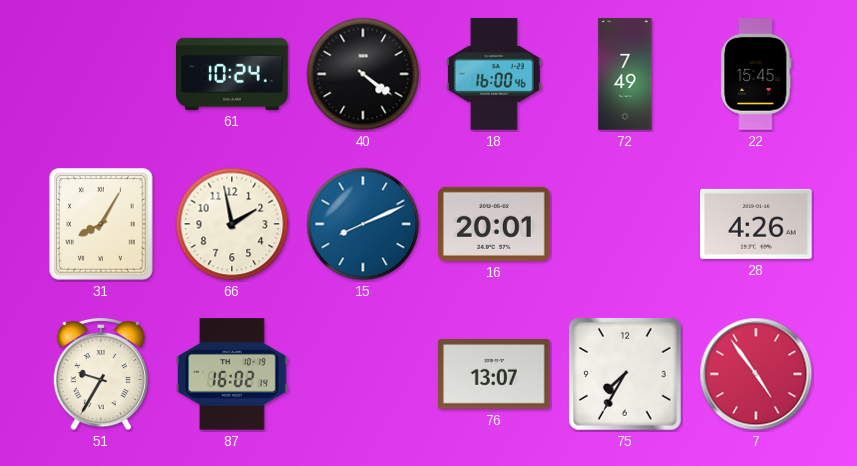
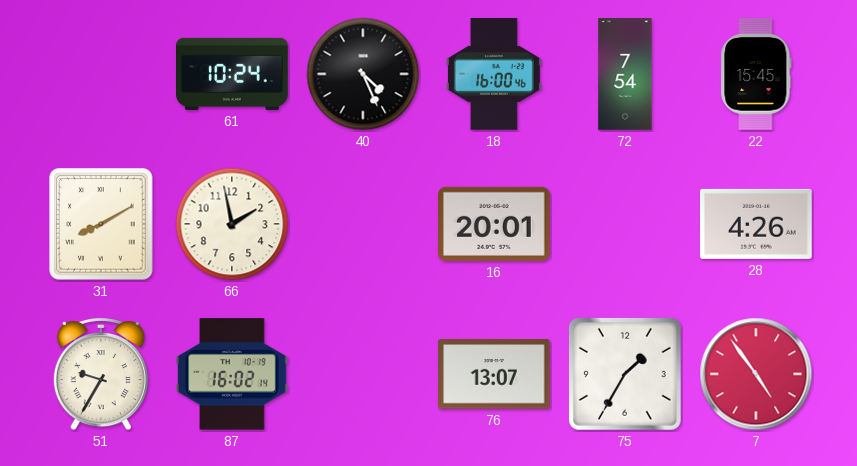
40: 4:21 -> 4:26
72: 7:49 -> 7:54
31: 8:05 -> 8:10
15: 8:11 -> none
75: 7:35 -> 1:35
